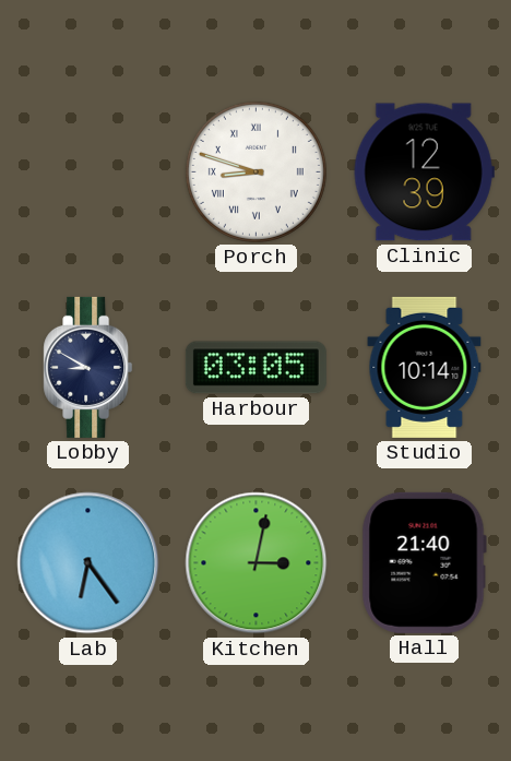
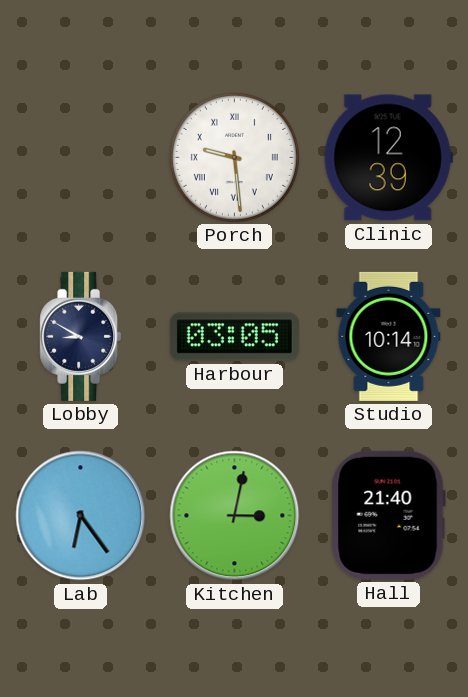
Porch: 8:48 -> 9:29
